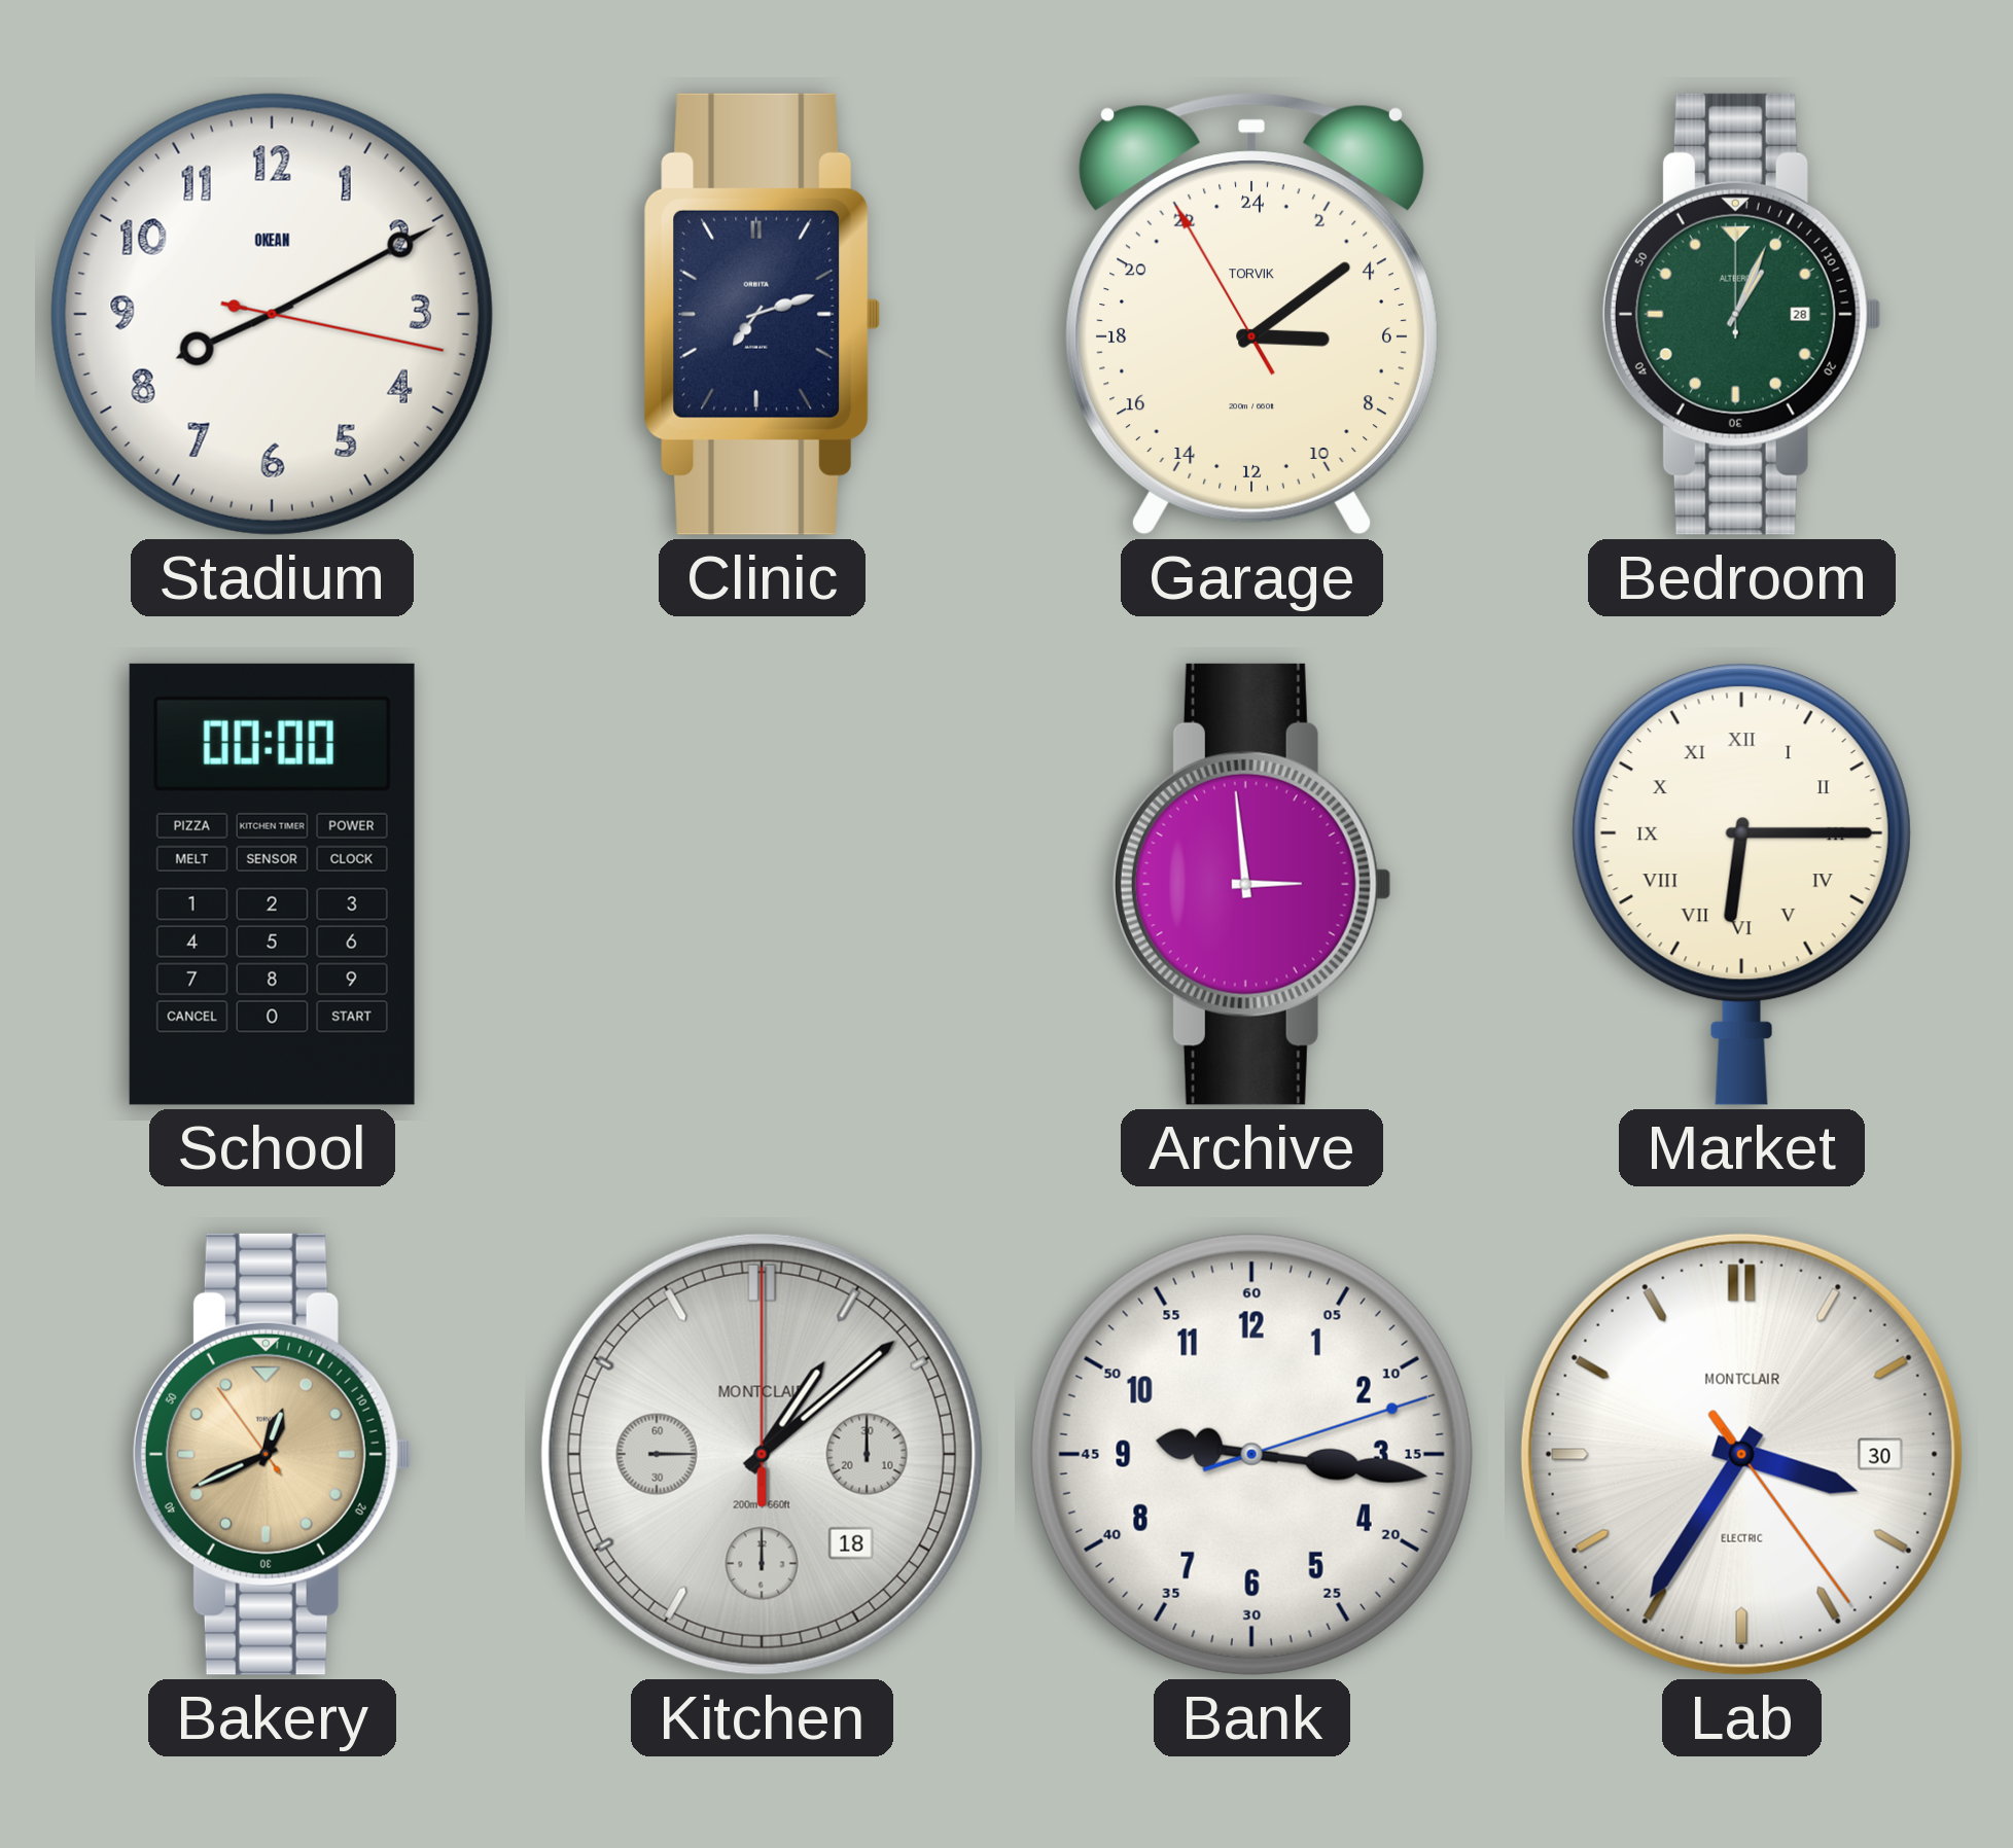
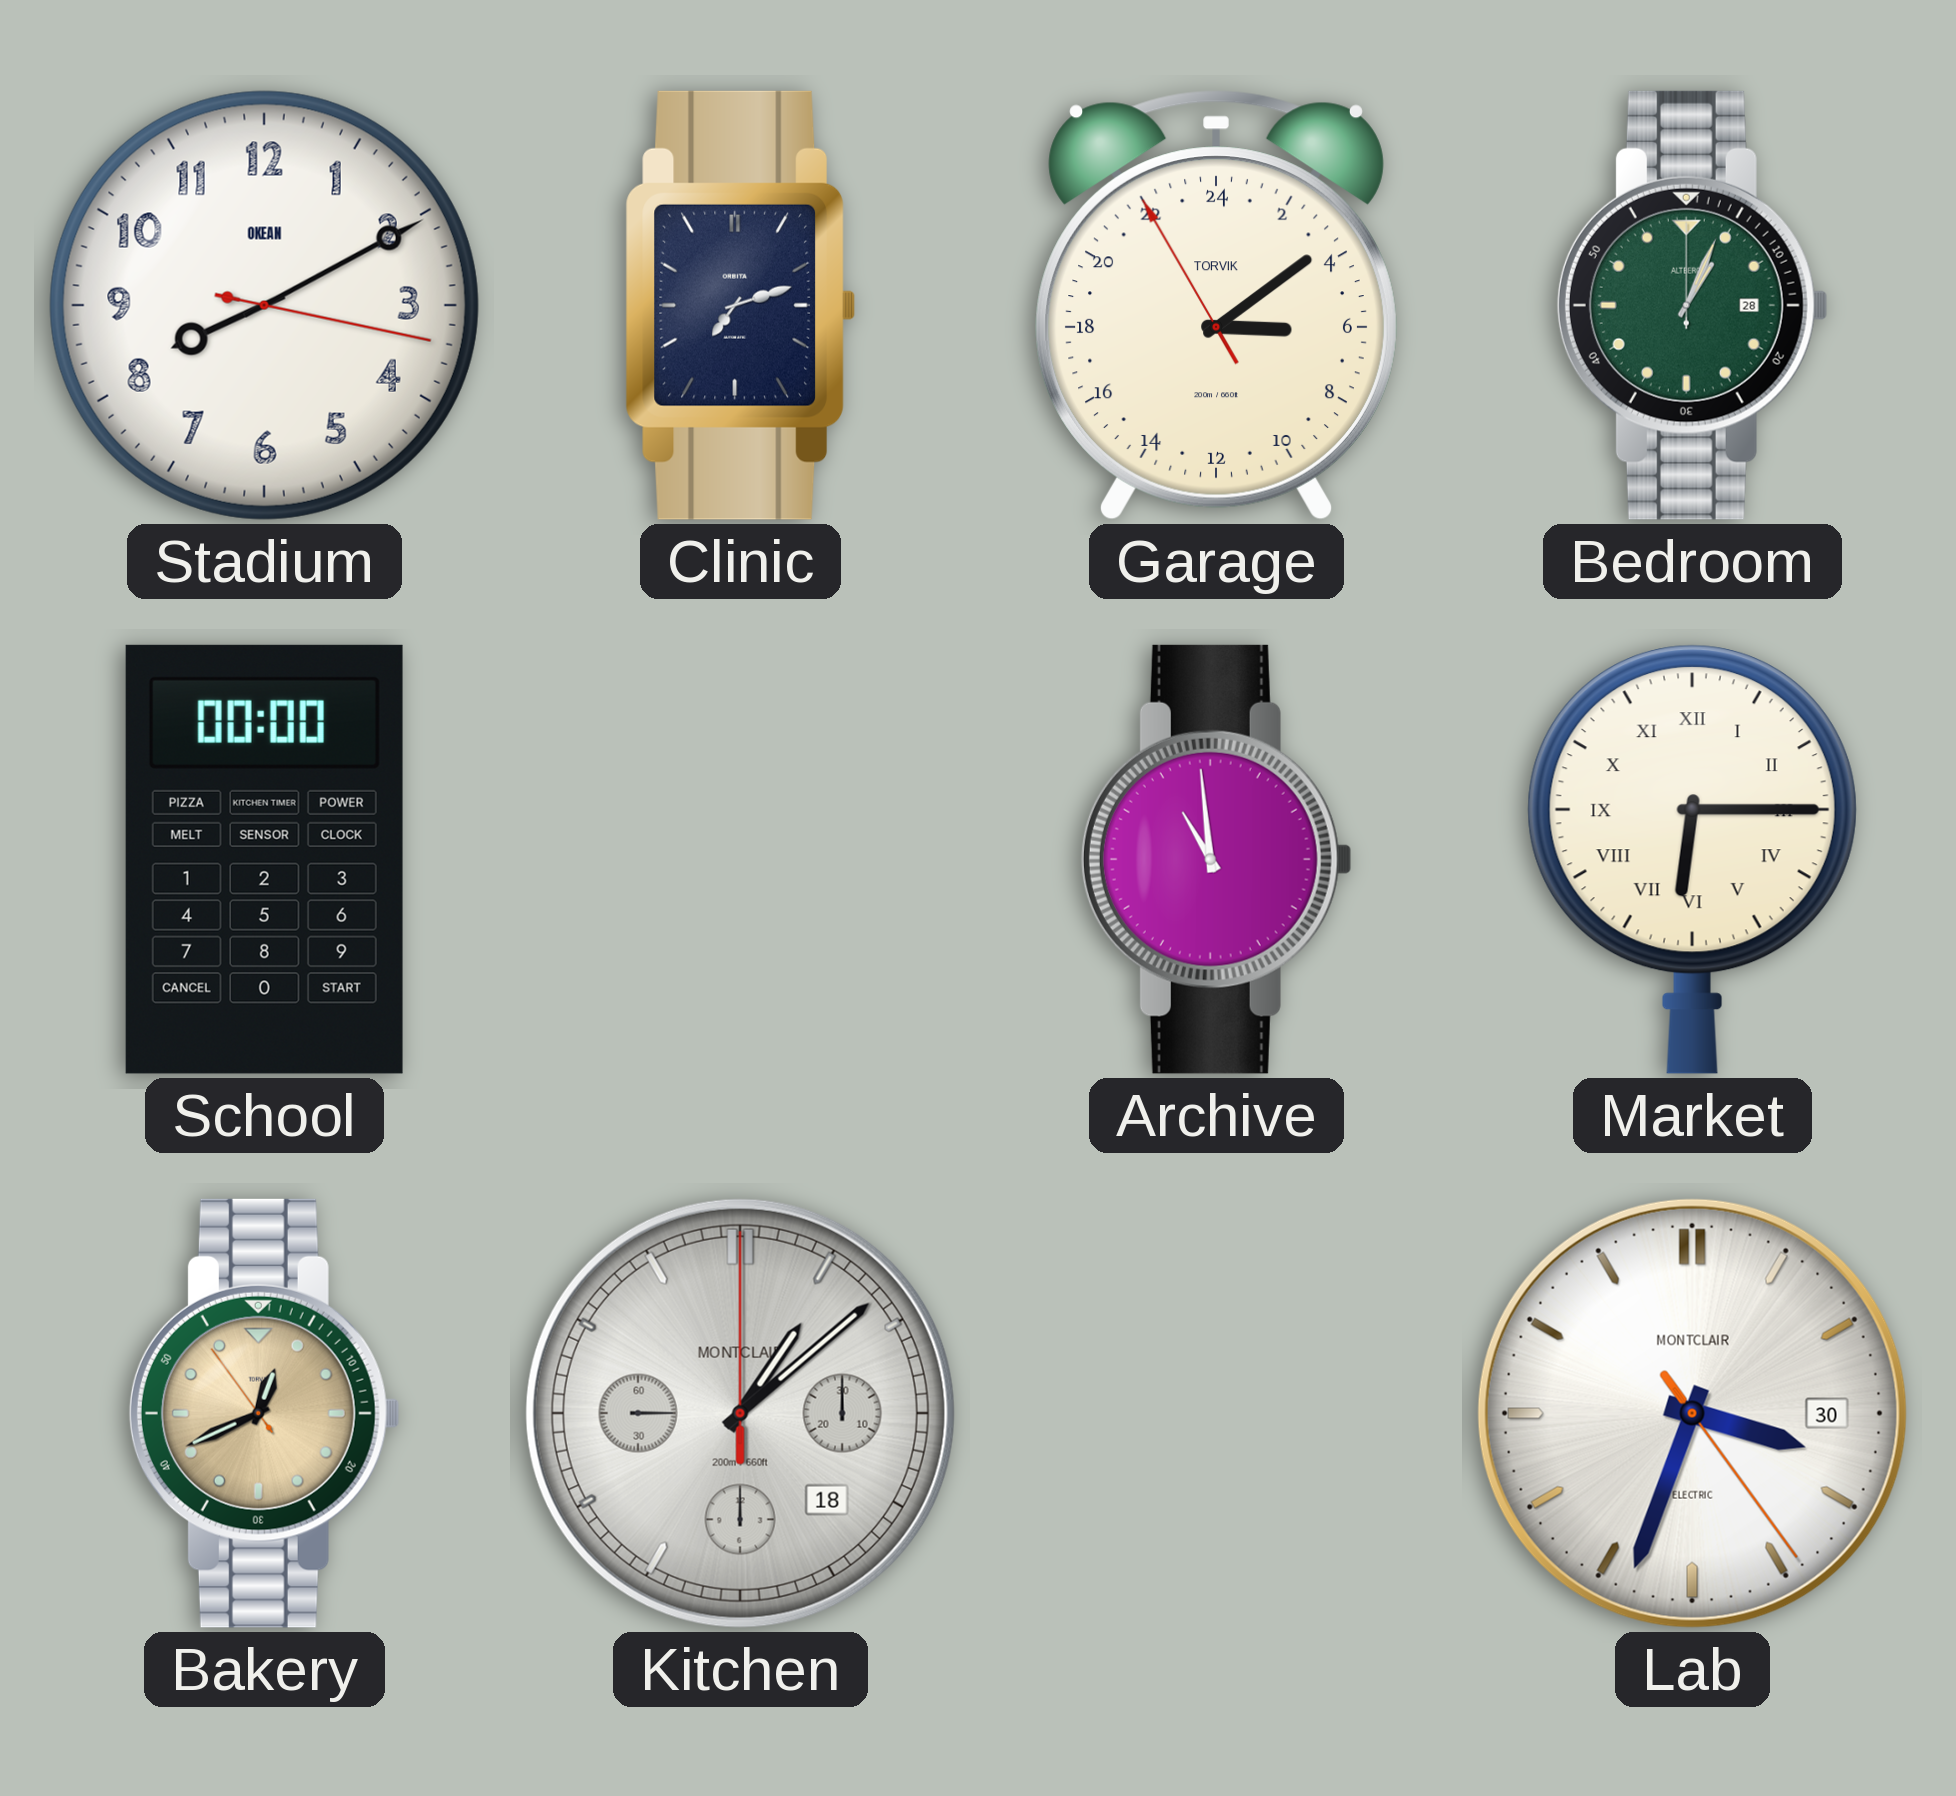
Archive: 2:59 -> 10:59
Bank: 9:16 -> none
Lab: 3:35 -> 3:33
